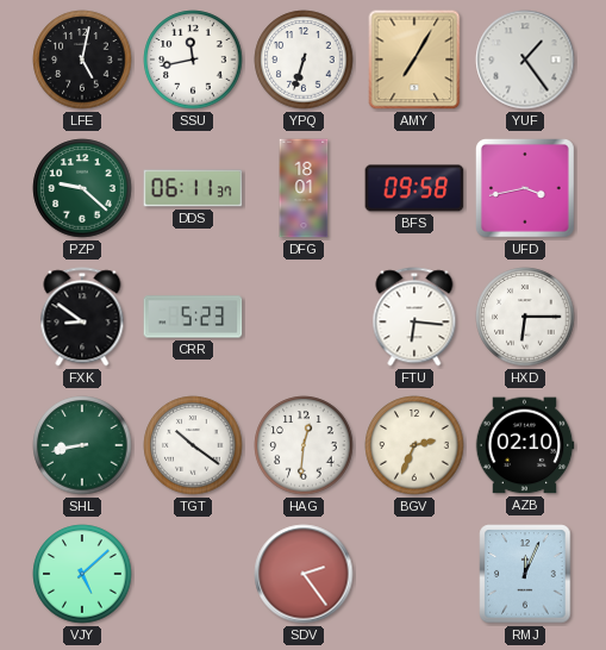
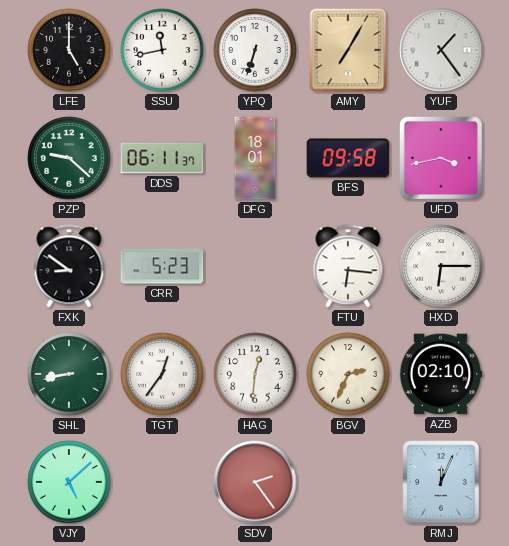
LFE: 5:02 -> 5:00
TGT: 10:21 -> 12:36
